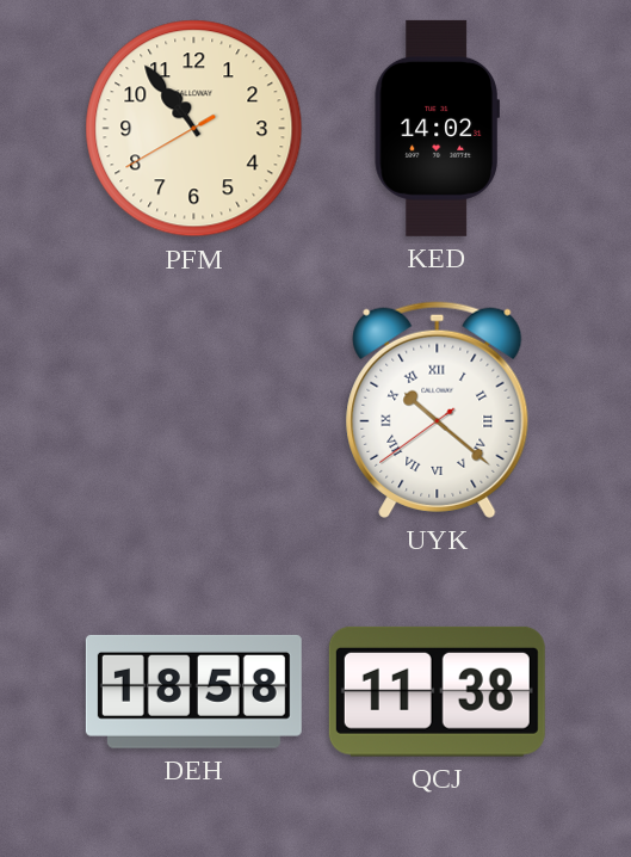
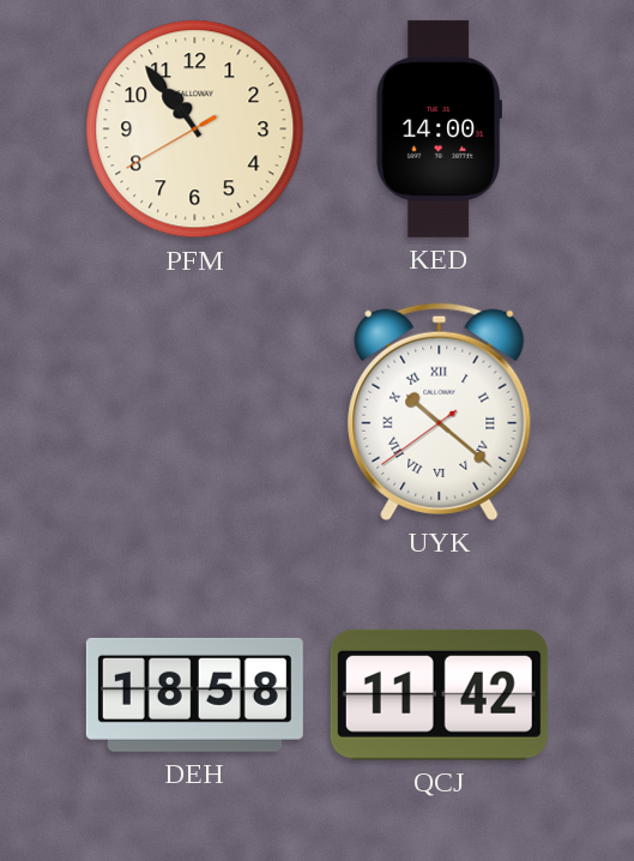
KED: 14:02 -> 14:00
QCJ: 11:38 -> 11:42
